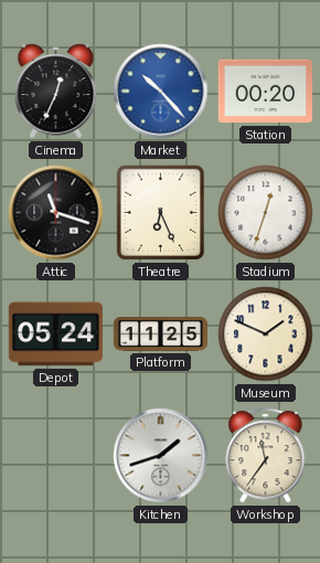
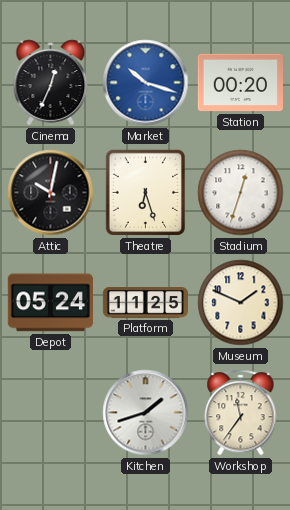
Market: 10:23 -> 10:18
Attic: 11:18 -> 10:02
Theatre: 6:26 -> 6:27
